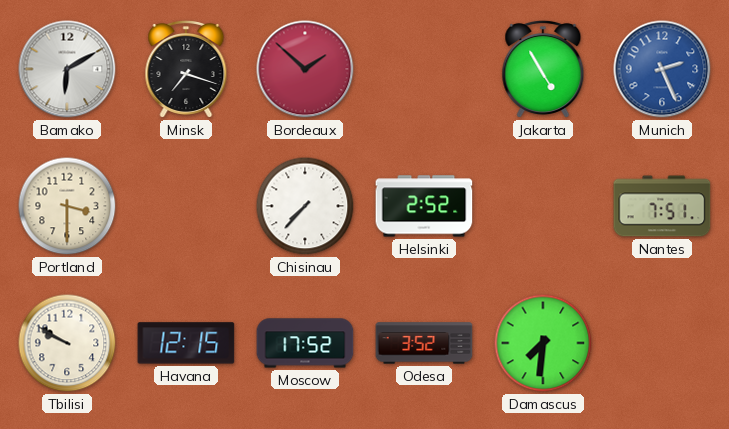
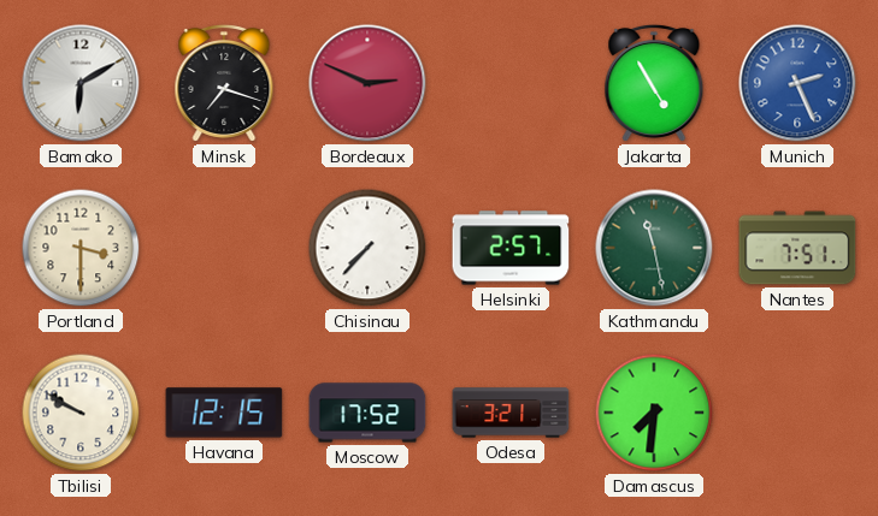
Bordeaux: 1:52 -> 2:49
Helsinki: 2:52 -> 2:57
Kathmandu: none -> 11:28
Odesa: 3:52 -> 3:21
